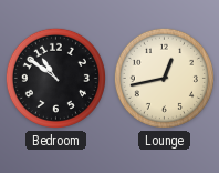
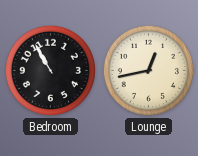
Bedroom: 10:51 -> 10:55
